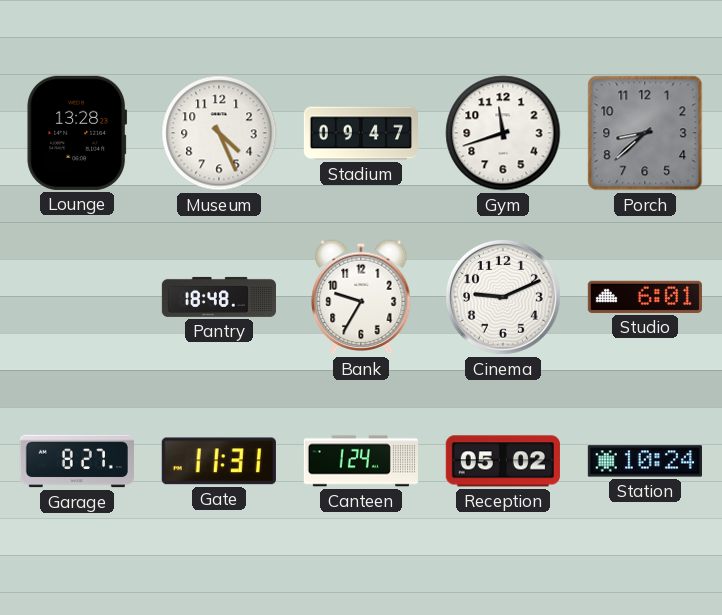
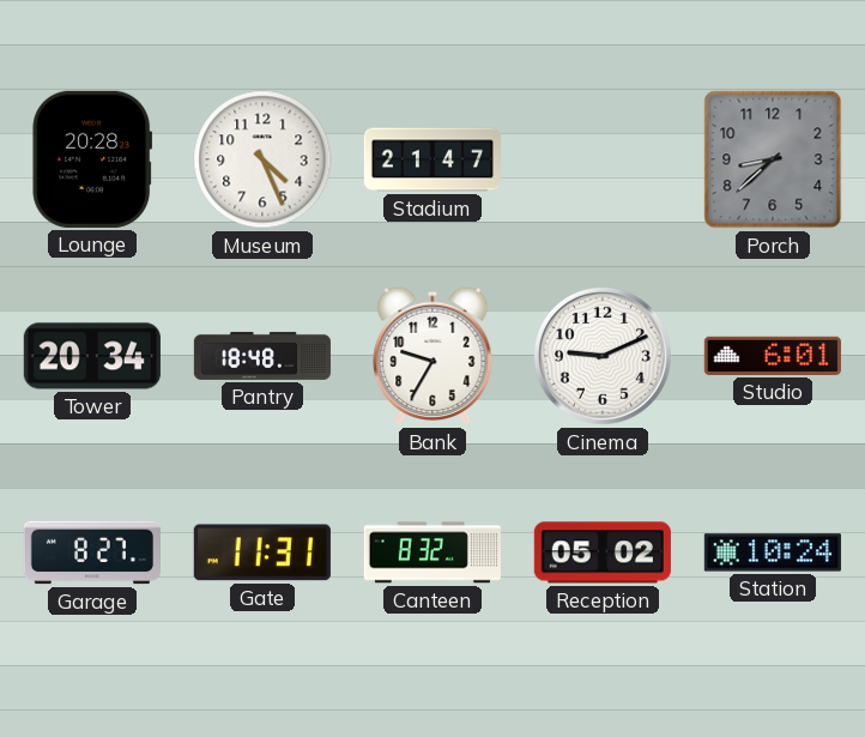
Lounge: 13:28 -> 20:28
Stadium: 09:47 -> 21:47
Gym: 11:42 -> none
Tower: none -> 20:34
Canteen: 1:24 -> 8:32
